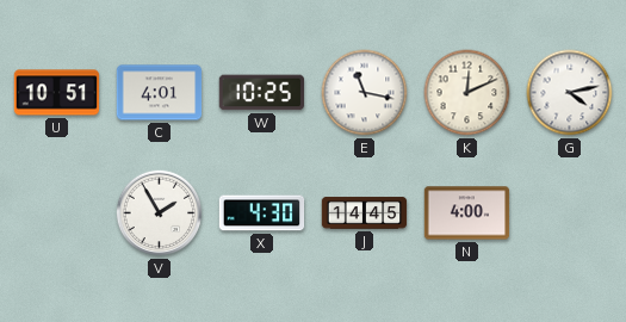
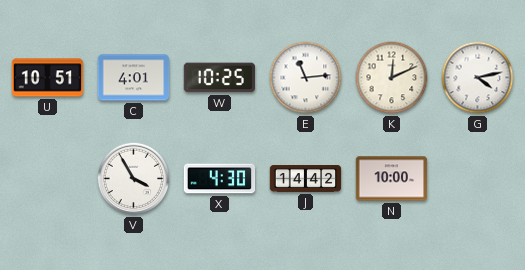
E: 11:17 -> 11:14
V: 1:55 -> 3:55
J: 14:45 -> 14:42
N: 4:00 -> 10:00
